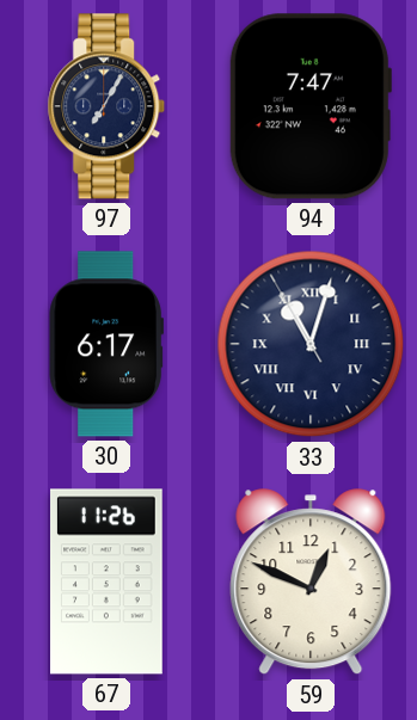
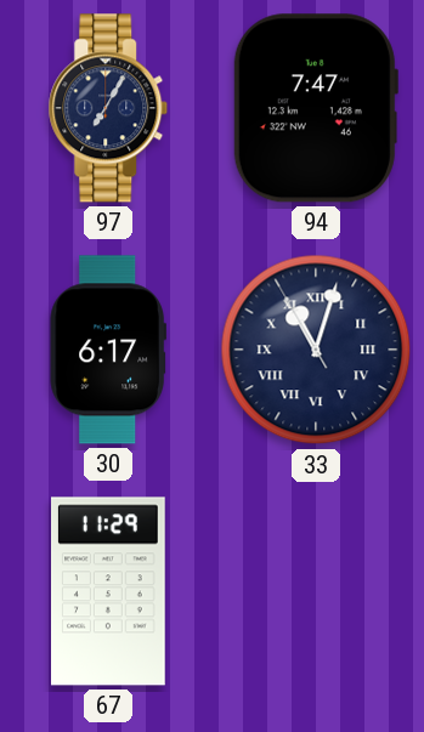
67: 11:26 -> 11:29
59: 12:49 -> none
